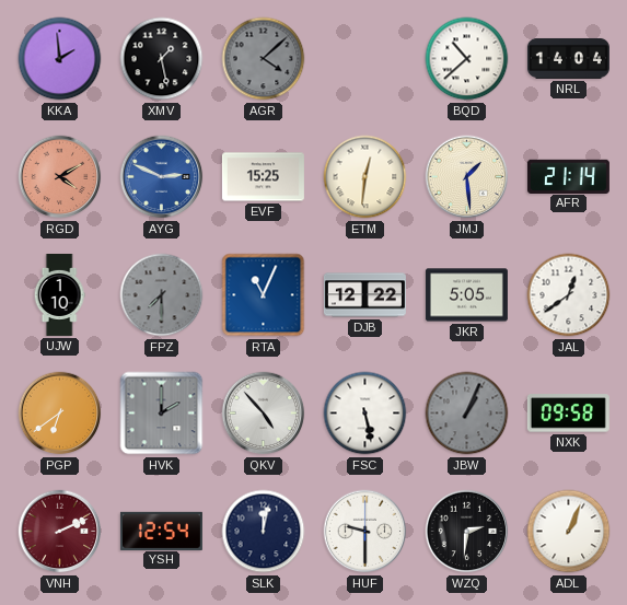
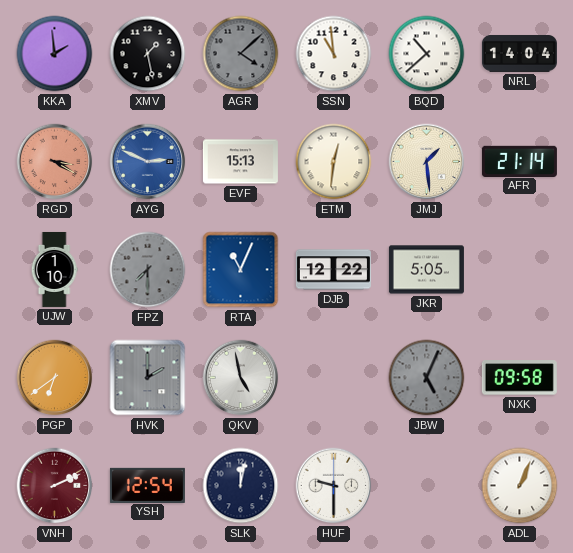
SSN: none -> 10:59
RGD: 4:10 -> 3:20
EVF: 15:25 -> 15:13
JAL: 12:39 -> none
QKV: 4:53 -> 4:58
FSC: 5:28 -> none
JBW: 1:04 -> 5:04
WZQ: 2:31 -> none
